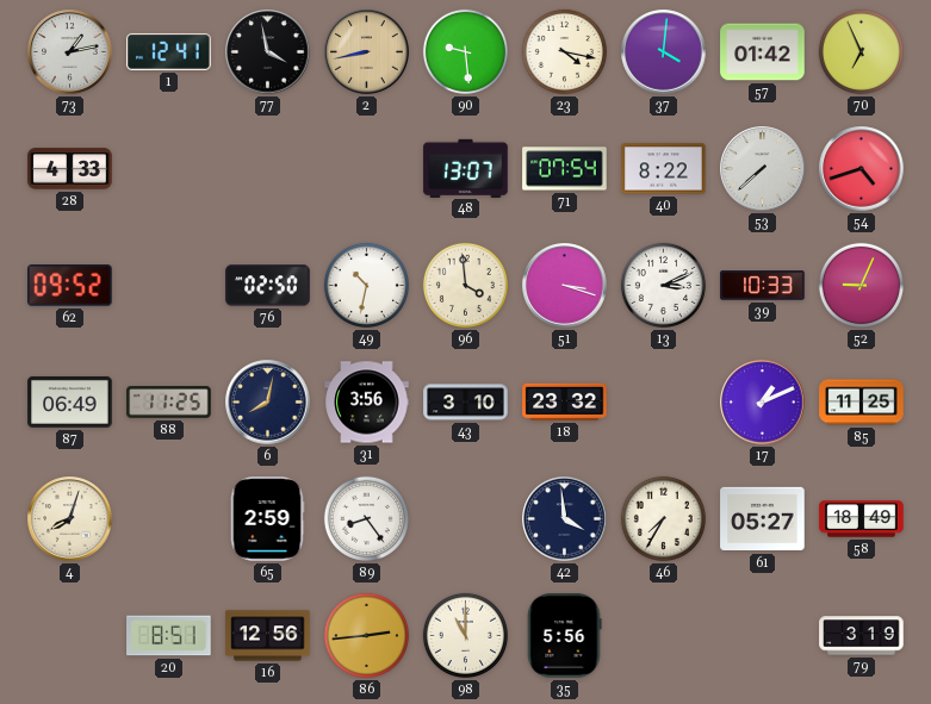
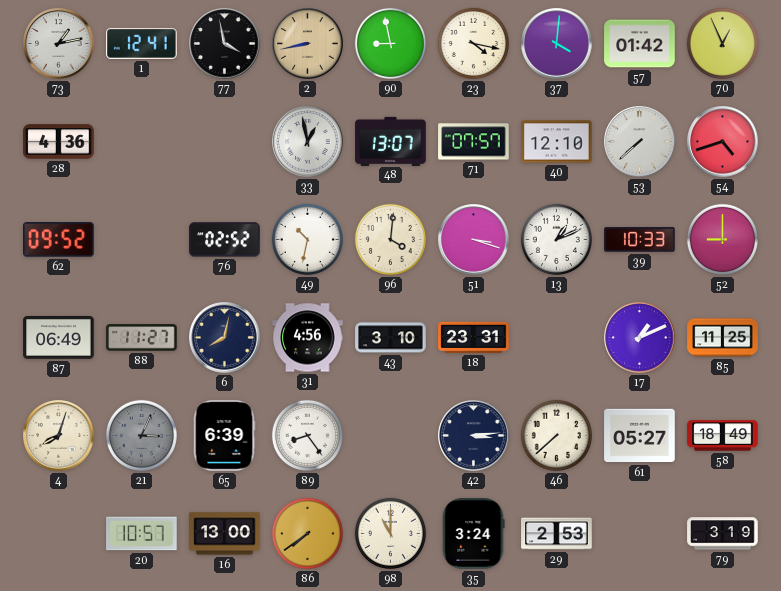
90: 9:29 -> 8:58
70: 6:56 -> 12:56
28: 4:33 -> 4:36
33: none -> 12:58
71: 07:54 -> 07:57
40: 8:22 -> 12:10
76: 02:50 -> 02:52
96: 3:59 -> 4:01
13: 3:11 -> 1:11
52: 9:04 -> 9:00
88: 11:25 -> 11:27
31: 3:56 -> 4:56
18: 23:32 -> 23:31
21: none -> 3:04
65: 2:59 -> 6:39
42: 3:59 -> 3:14
46: 7:35 -> 7:38
20: 8:51 -> 10:57
16: 12:56 -> 13:00
86: 2:44 -> 7:39
35: 5:56 -> 3:24
29: none -> 2:53
